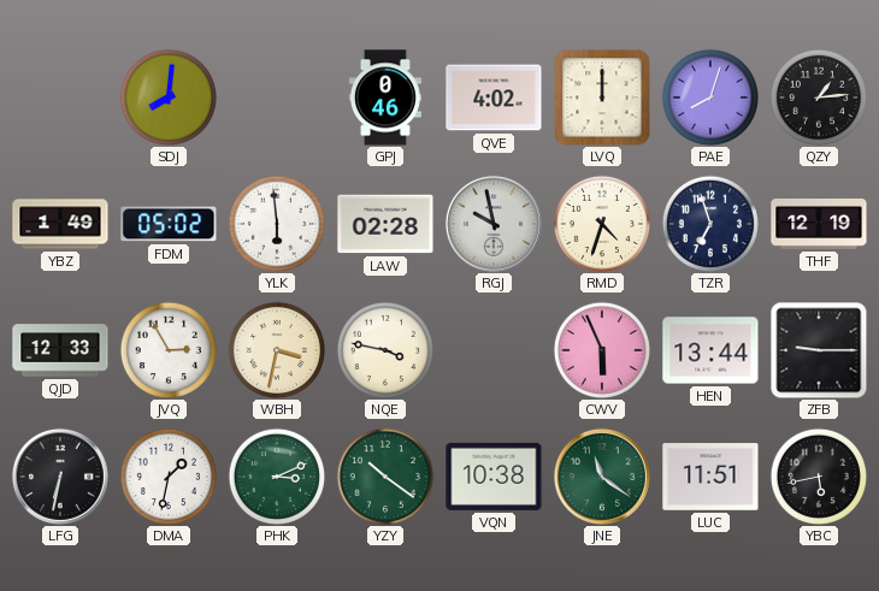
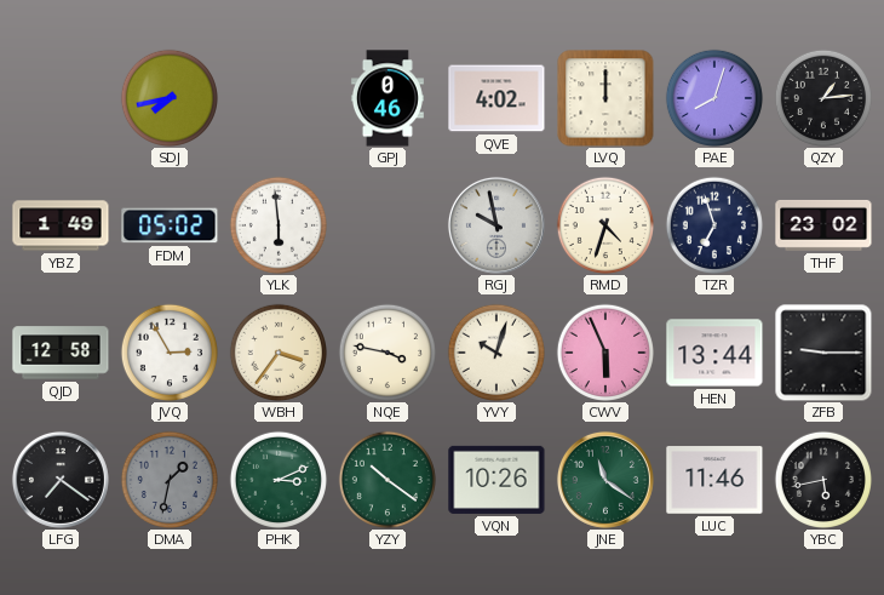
SDJ: 8:01 -> 7:43
LAW: 02:28 -> none
THF: 12:19 -> 23:02
QJD: 12:33 -> 12:58
WBH: 3:32 -> 3:36
YVY: none -> 10:03
LFG: 6:32 -> 7:21
DMA dial: white -> grey
VQN: 10:38 -> 10:26
LUC: 11:51 -> 11:46
